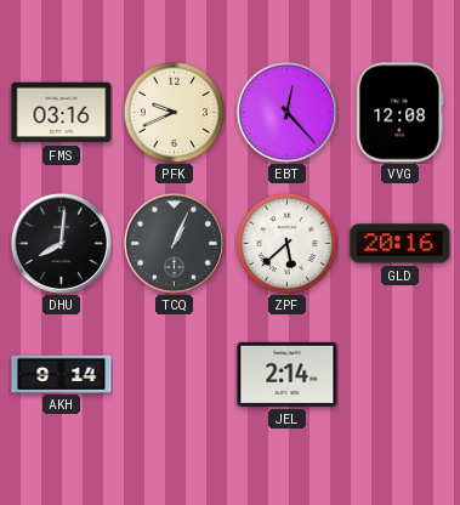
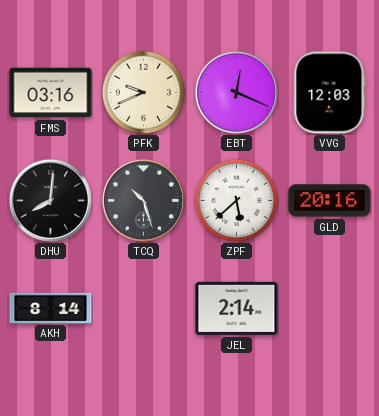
EBT: 12:23 -> 12:19
VVG: 12:08 -> 12:03
TCQ: 1:04 -> 10:27
AKH: 9:14 -> 8:14
